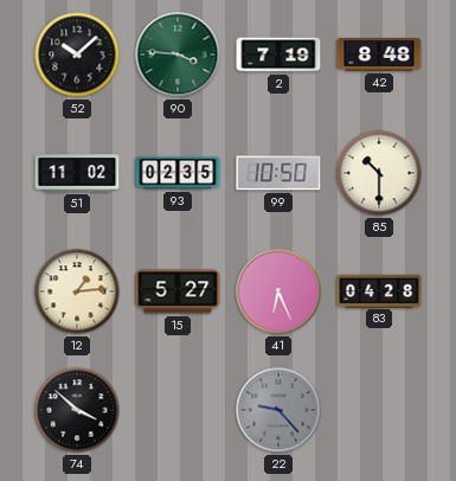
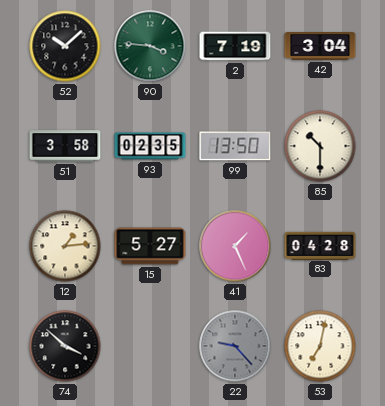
42: 8:48 -> 3:04
51: 11:02 -> 3:58
99: 10:50 -> 13:50
41: 6:26 -> 1:26
53: none -> 7:02
